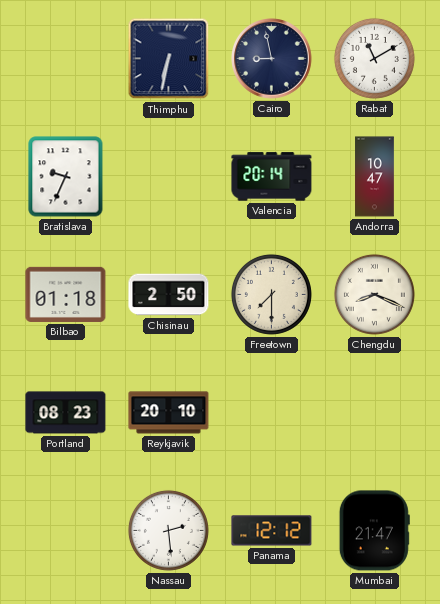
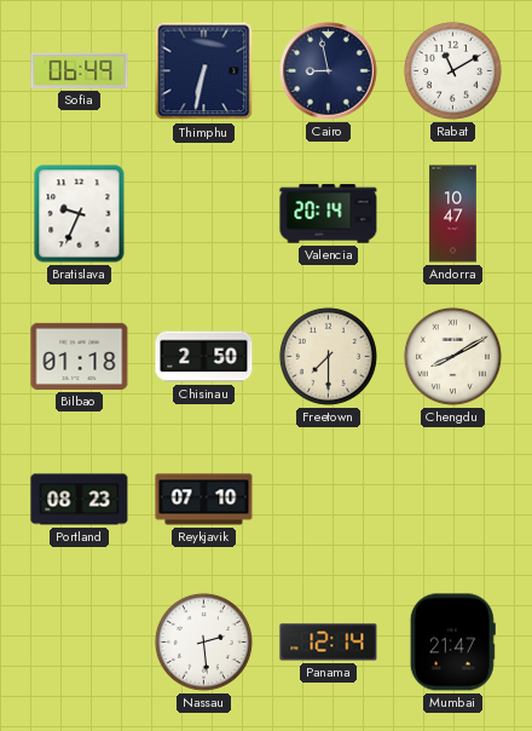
Sofia: none -> 06:49
Chengdu: 8:19 -> 8:10
Reykjavik: 20:10 -> 07:10
Panama: 12:12 -> 12:14
